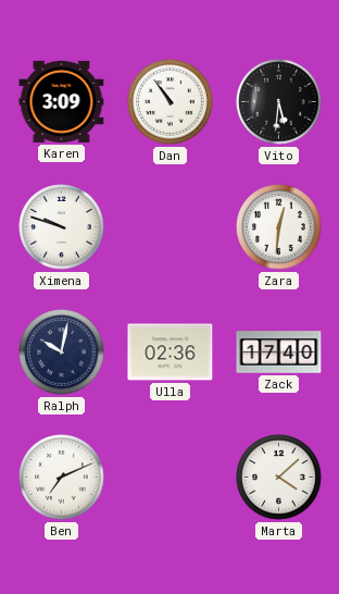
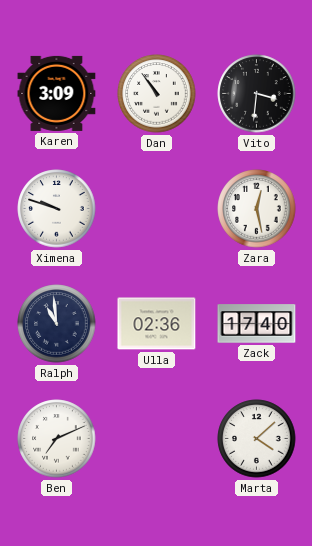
Vito: 5:31 -> 3:31
Zara: 12:31 -> 12:28
Ralph: 10:02 -> 10:59
